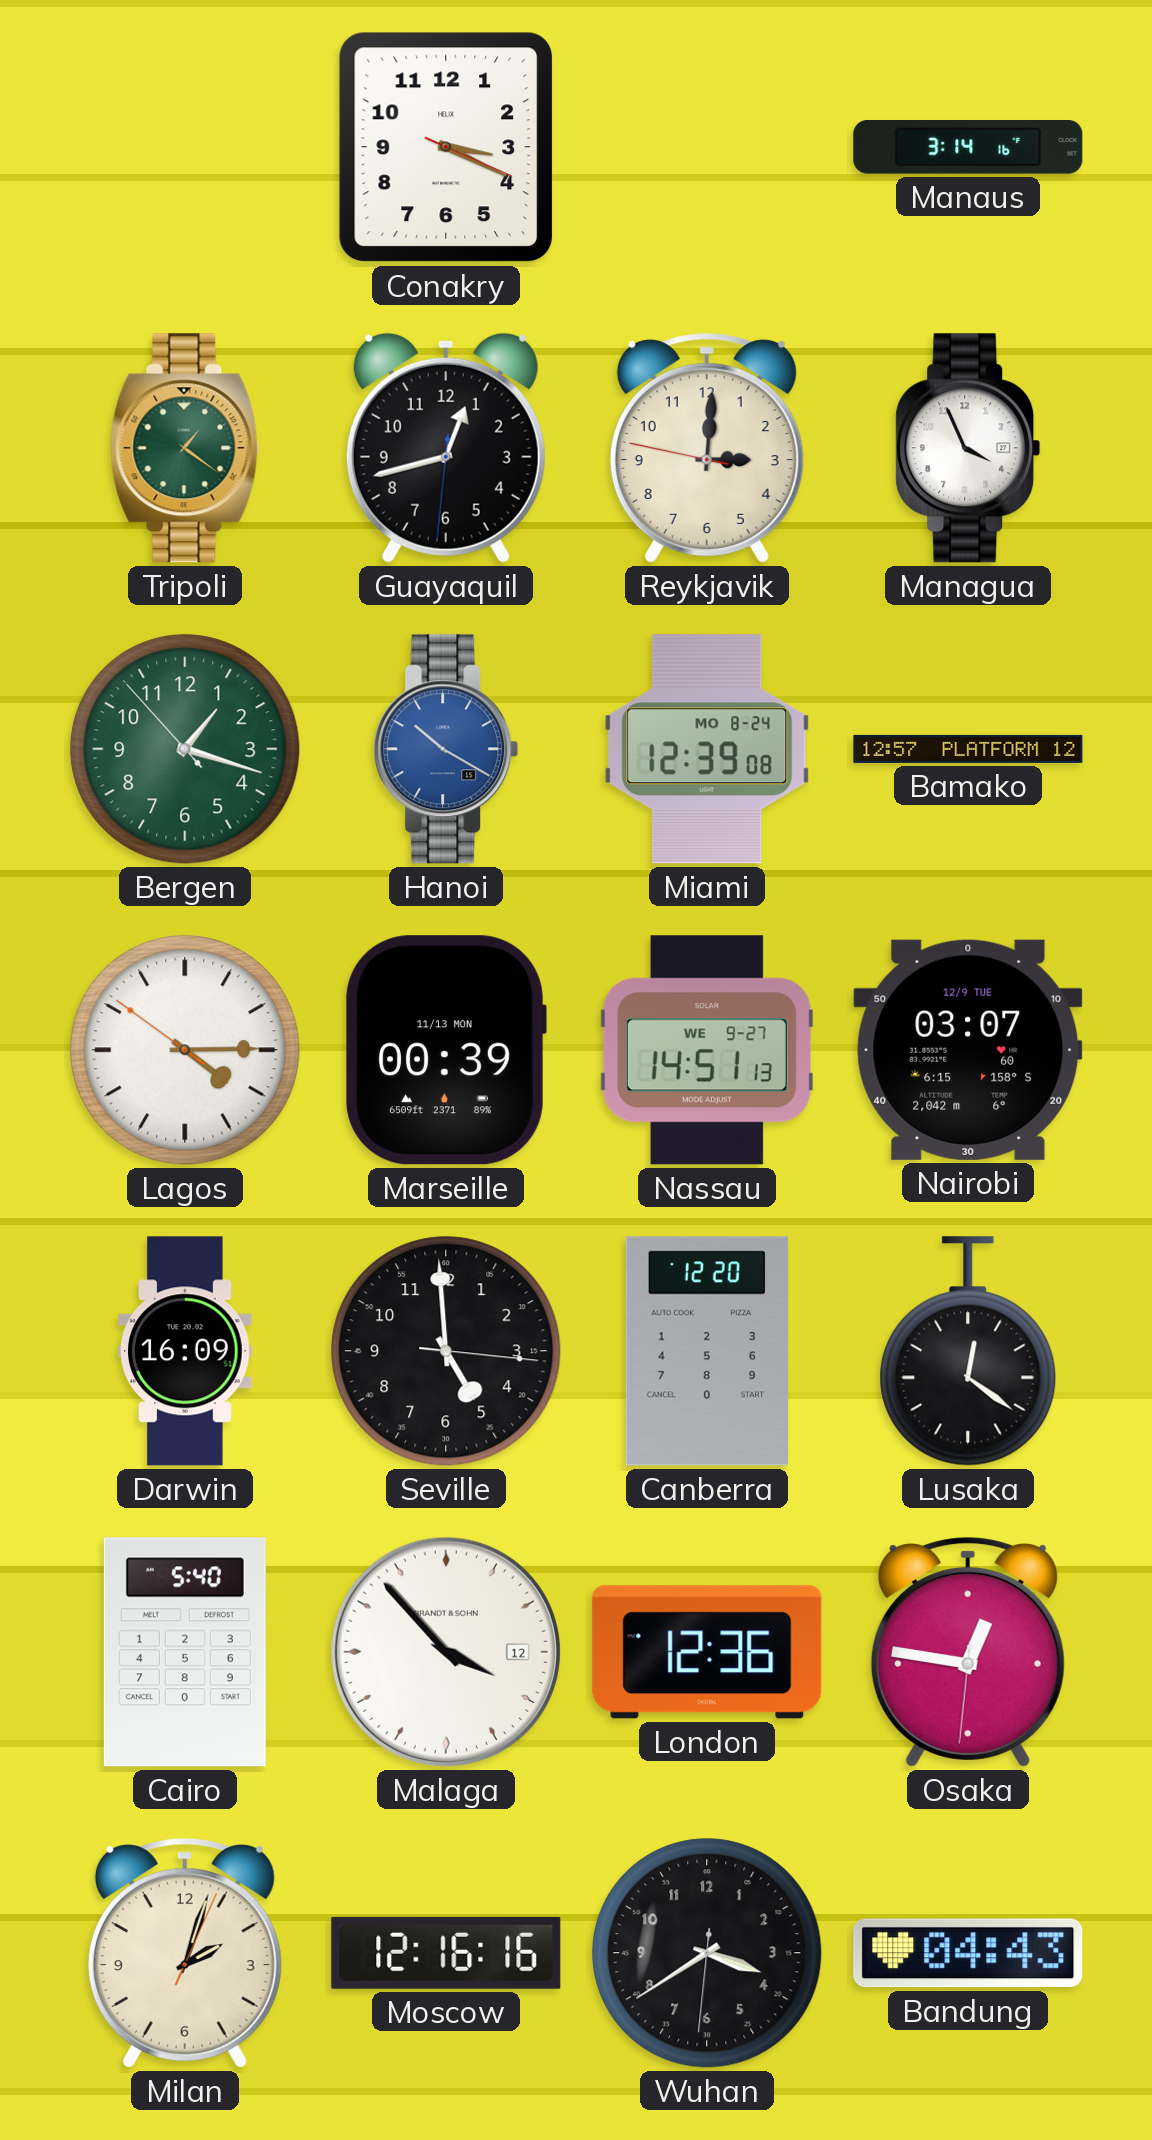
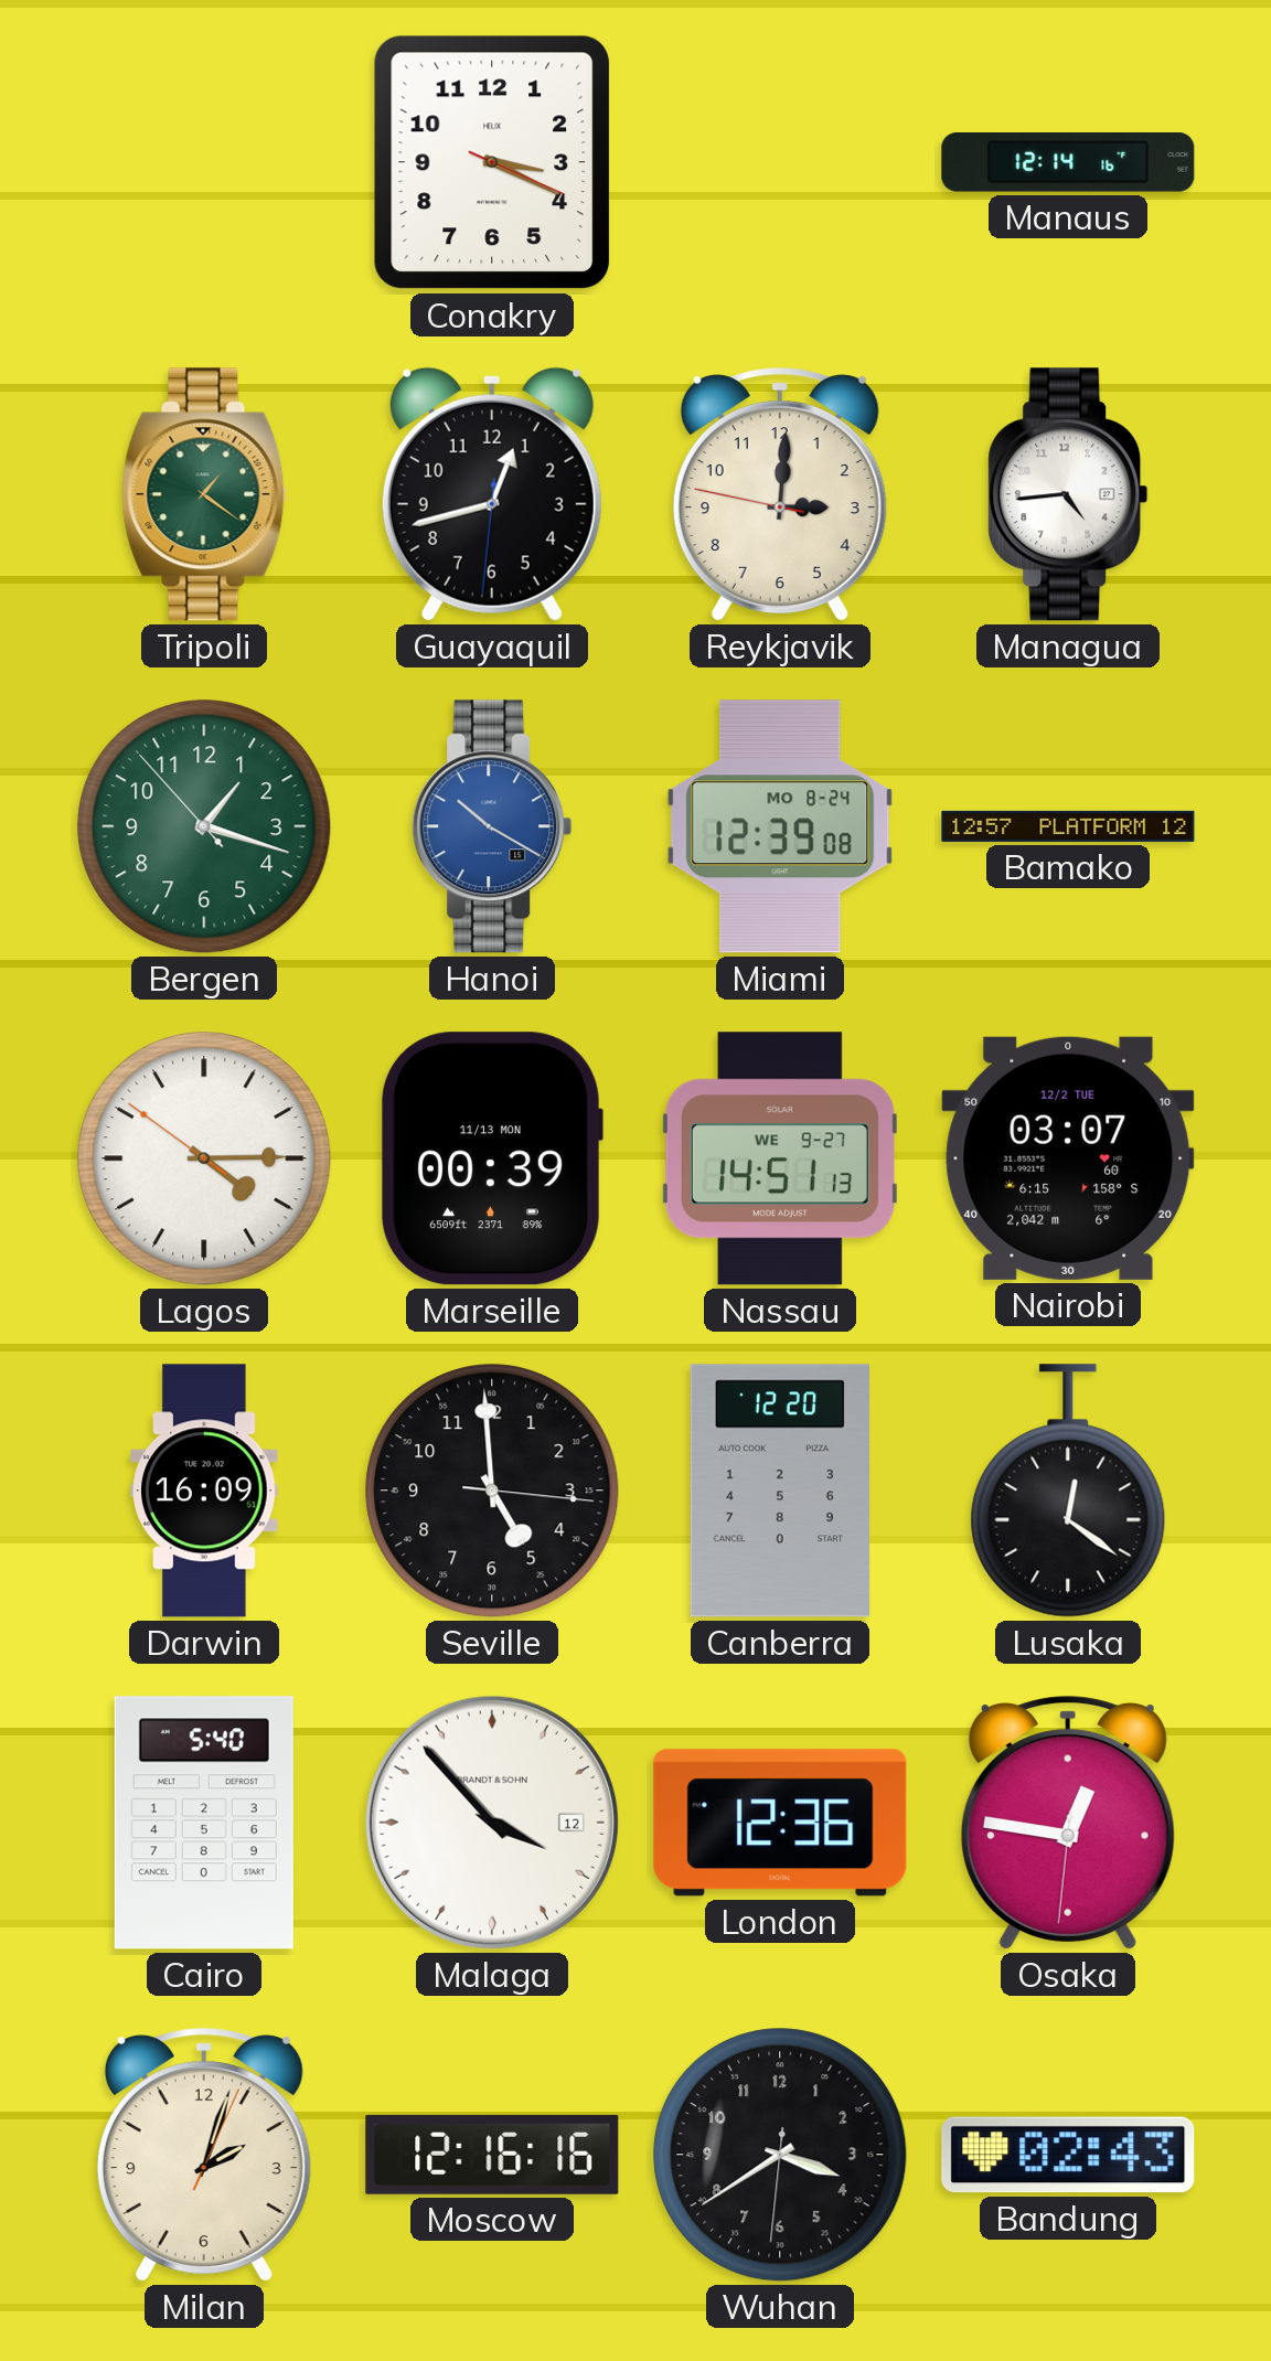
Manaus: 3:14 -> 12:14
Managua: 3:56 -> 4:44
Nairobi date: 12/9 TUE -> 12/2 TUE
Bandung: 04:43 -> 02:43
